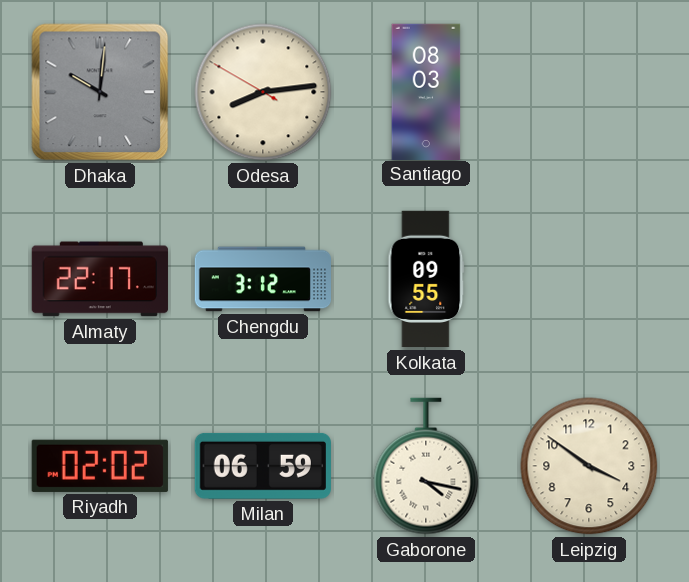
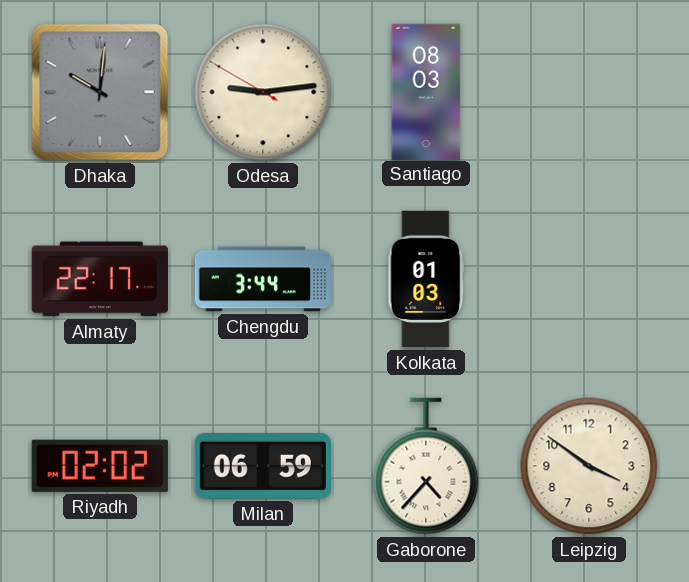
Odesa: 8:13 -> 9:13
Chengdu: 3:12 -> 3:44
Kolkata: 09:55 -> 01:03
Gaborone: 4:17 -> 4:37
